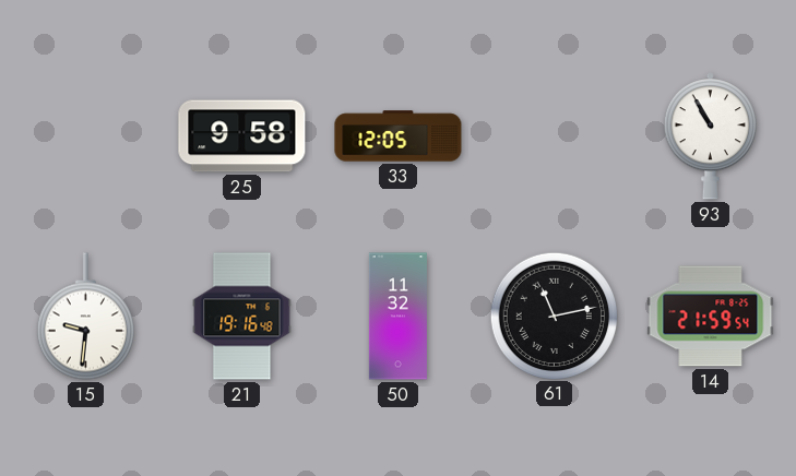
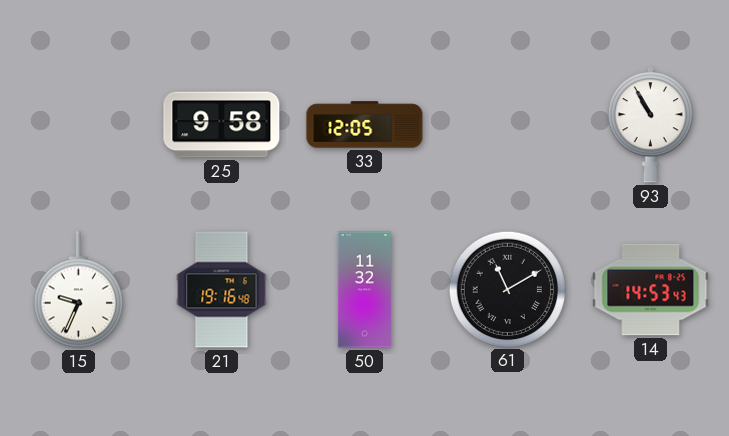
15: 9:31 -> 9:34
61: 11:13 -> 11:10
14: 21:59 -> 14:53
